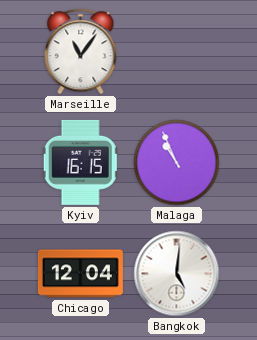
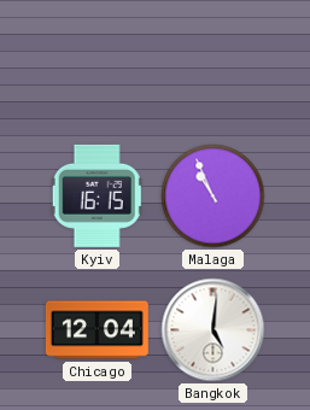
Marseille: 11:06 -> none
